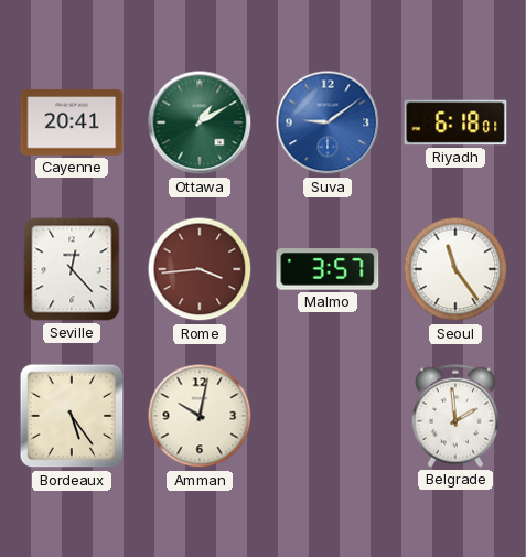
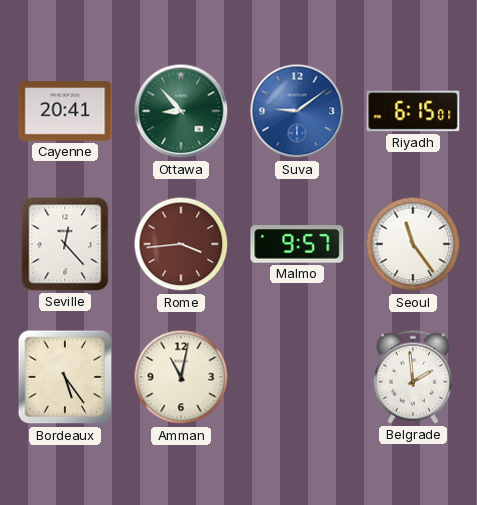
Ottawa: 1:10 -> 8:53
Riyadh: 6:18 -> 6:15
Malmo: 3:57 -> 9:57
Amman: 10:02 -> 11:02
